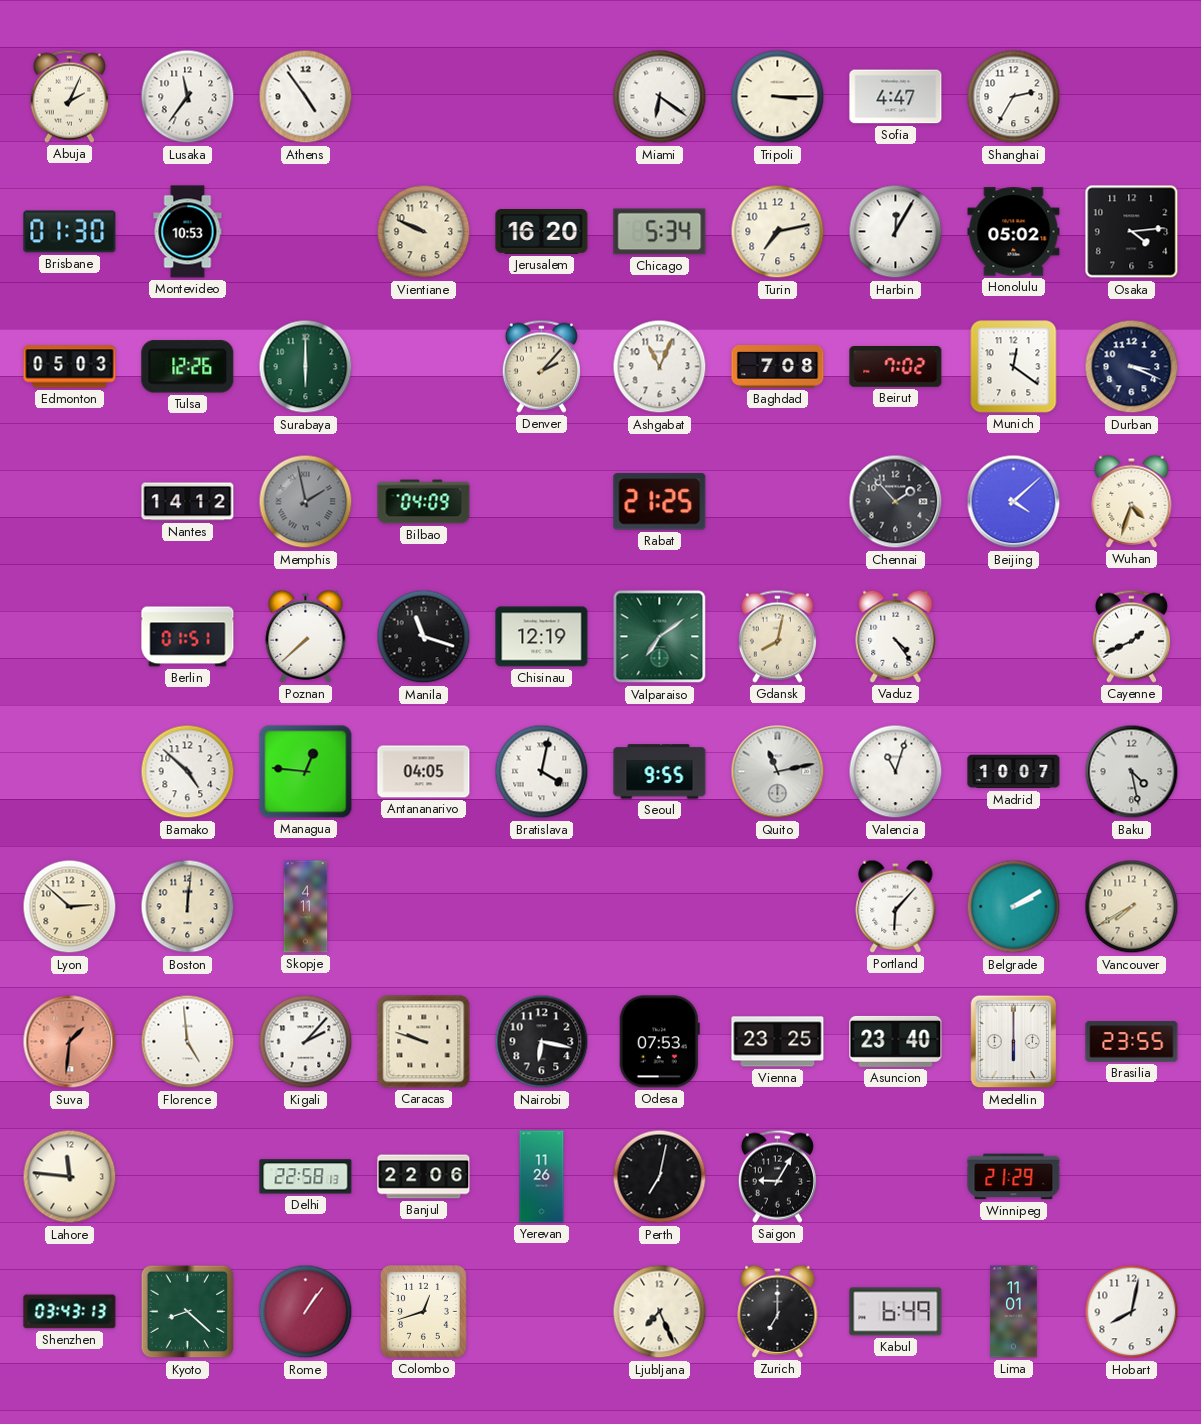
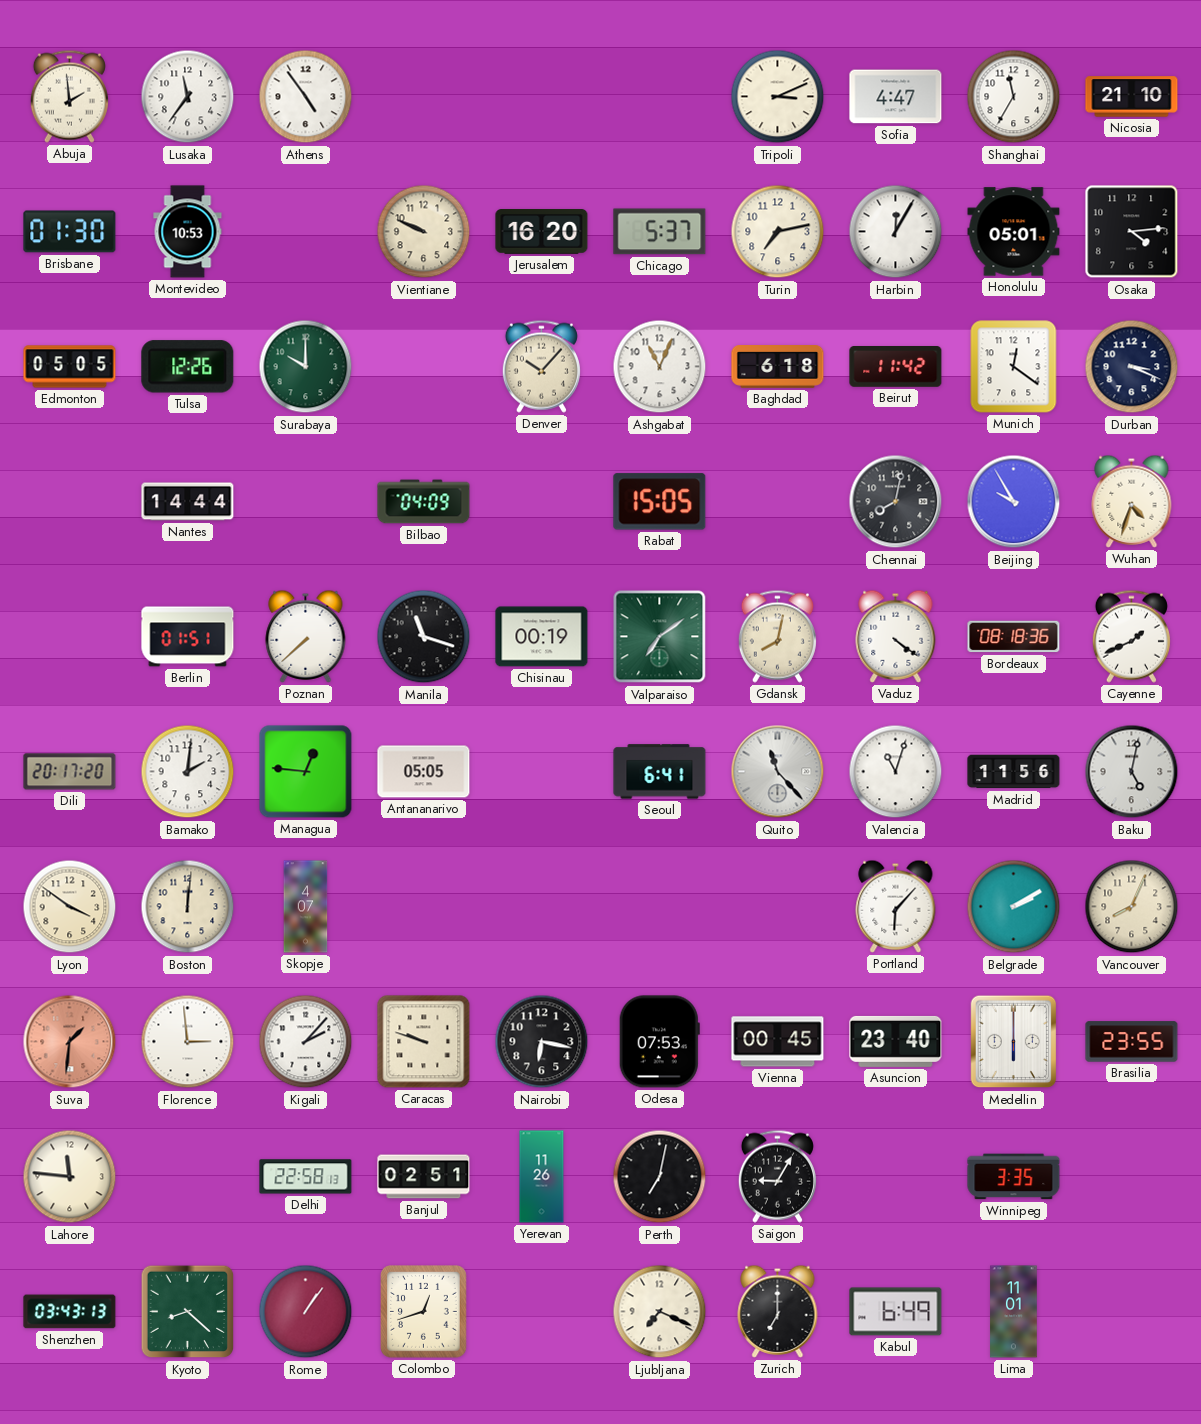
Abuja: 2:04 -> 1:59
Miami: 6:21 -> none
Tripoli: 3:15 -> 3:11
Shanghai: 2:35 -> 11:35
Nicosia: none -> 21:10
Chicago: 5:34 -> 5:37
Honolulu: 05:02 -> 05:01
Edmonton: 05:03 -> 05:05
Surabaya: 6:00 -> 10:00
Denver: 2:07 -> 10:07
Baghdad: 7:08 -> 6:18
Beirut: 7:02 -> 11:42
Nantes: 14:12 -> 14:44
Memphis: 1:58 -> none
Rabat: 21:25 -> 15:05
Chennai: 1:53 -> 8:02
Beijing: 4:08 -> 9:55
Chisinau: 12:19 -> 00:19
Vaduz: 4:24 -> 4:21
Bordeaux: none -> 08:18
Dili: none -> 20:17
Bamako: 4:52 -> 2:01
Antananarivo: 04:05 -> 05:05
Bratislava: 4:02 -> none
Seoul: 9:55 -> 6:41
Quito: 11:13 -> 11:23
Madrid: 10:07 -> 11:56
Baku: 4:28 -> 5:02
Lyon: 2:52 -> 3:51
Skopje: 4:11 -> 4:07
Vancouver: 7:40 -> 8:04
Florence: 4:59 -> 2:59
Vienna: 23:25 -> 00:45
Banjul: 22:06 -> 02:51
Winnipeg: 21:29 -> 3:35
Ljubljana: 7:26 -> 7:19
Hobart: 8:02 -> none
